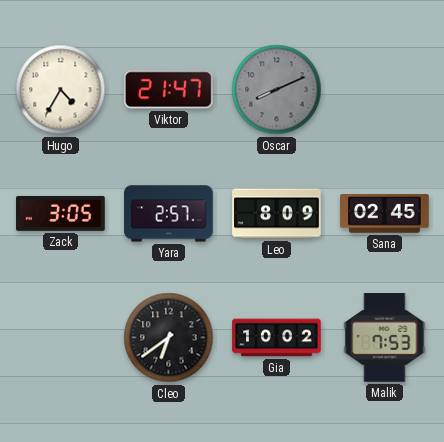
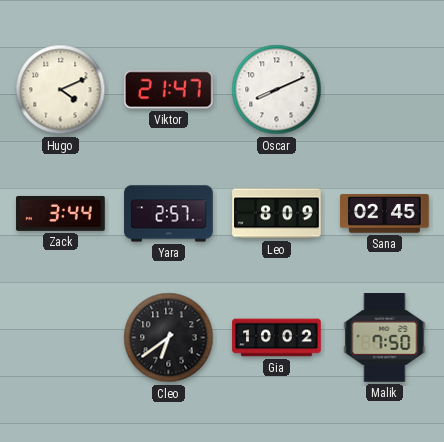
Hugo: 4:35 -> 4:11
Oscar dial: grey -> white
Zack: 3:05 -> 3:44
Malik: 7:53 -> 7:50
